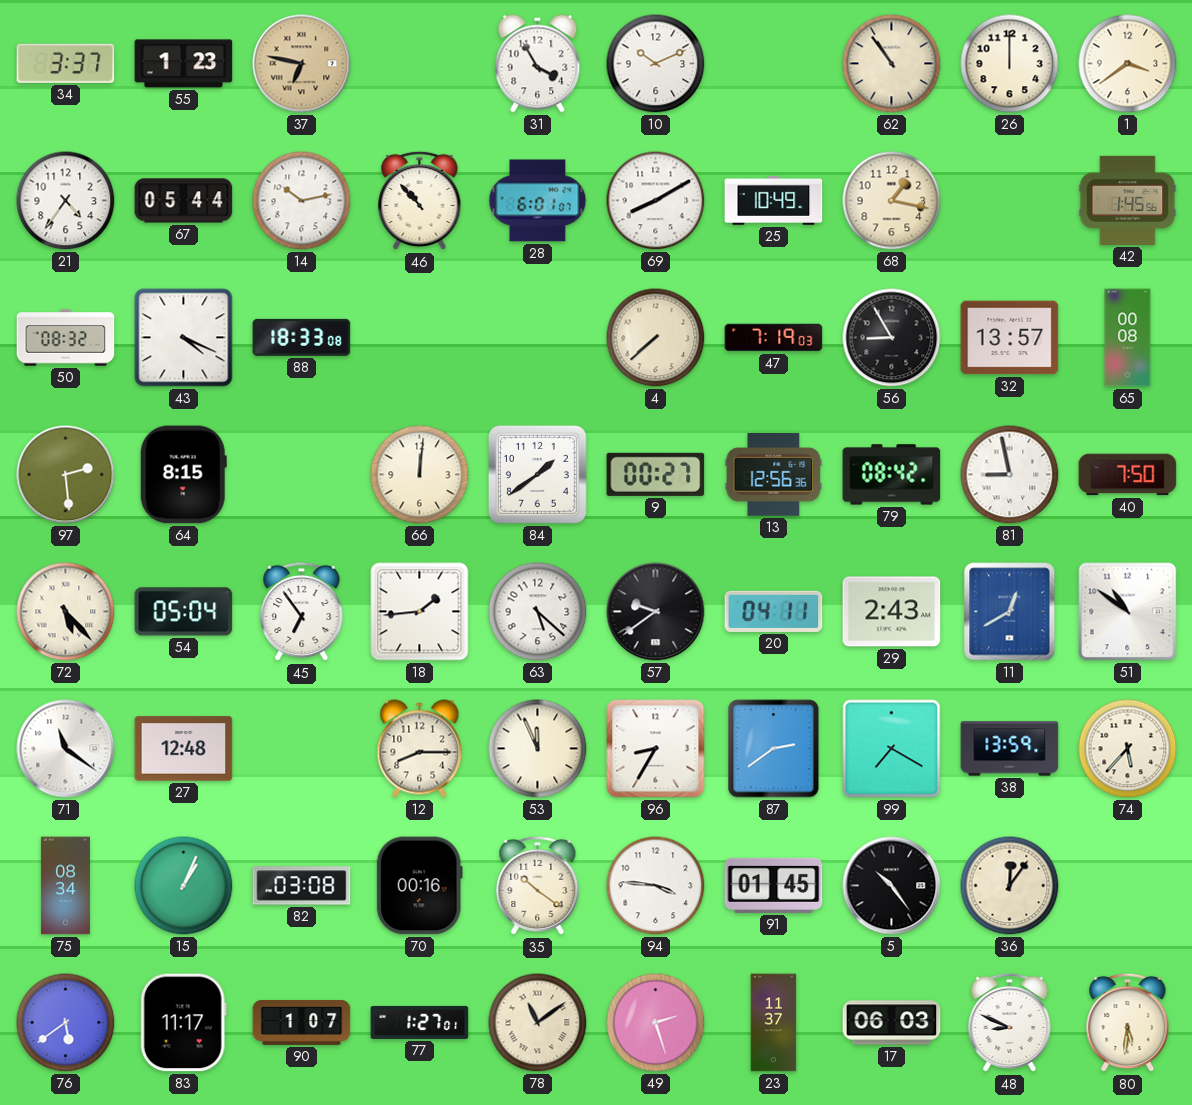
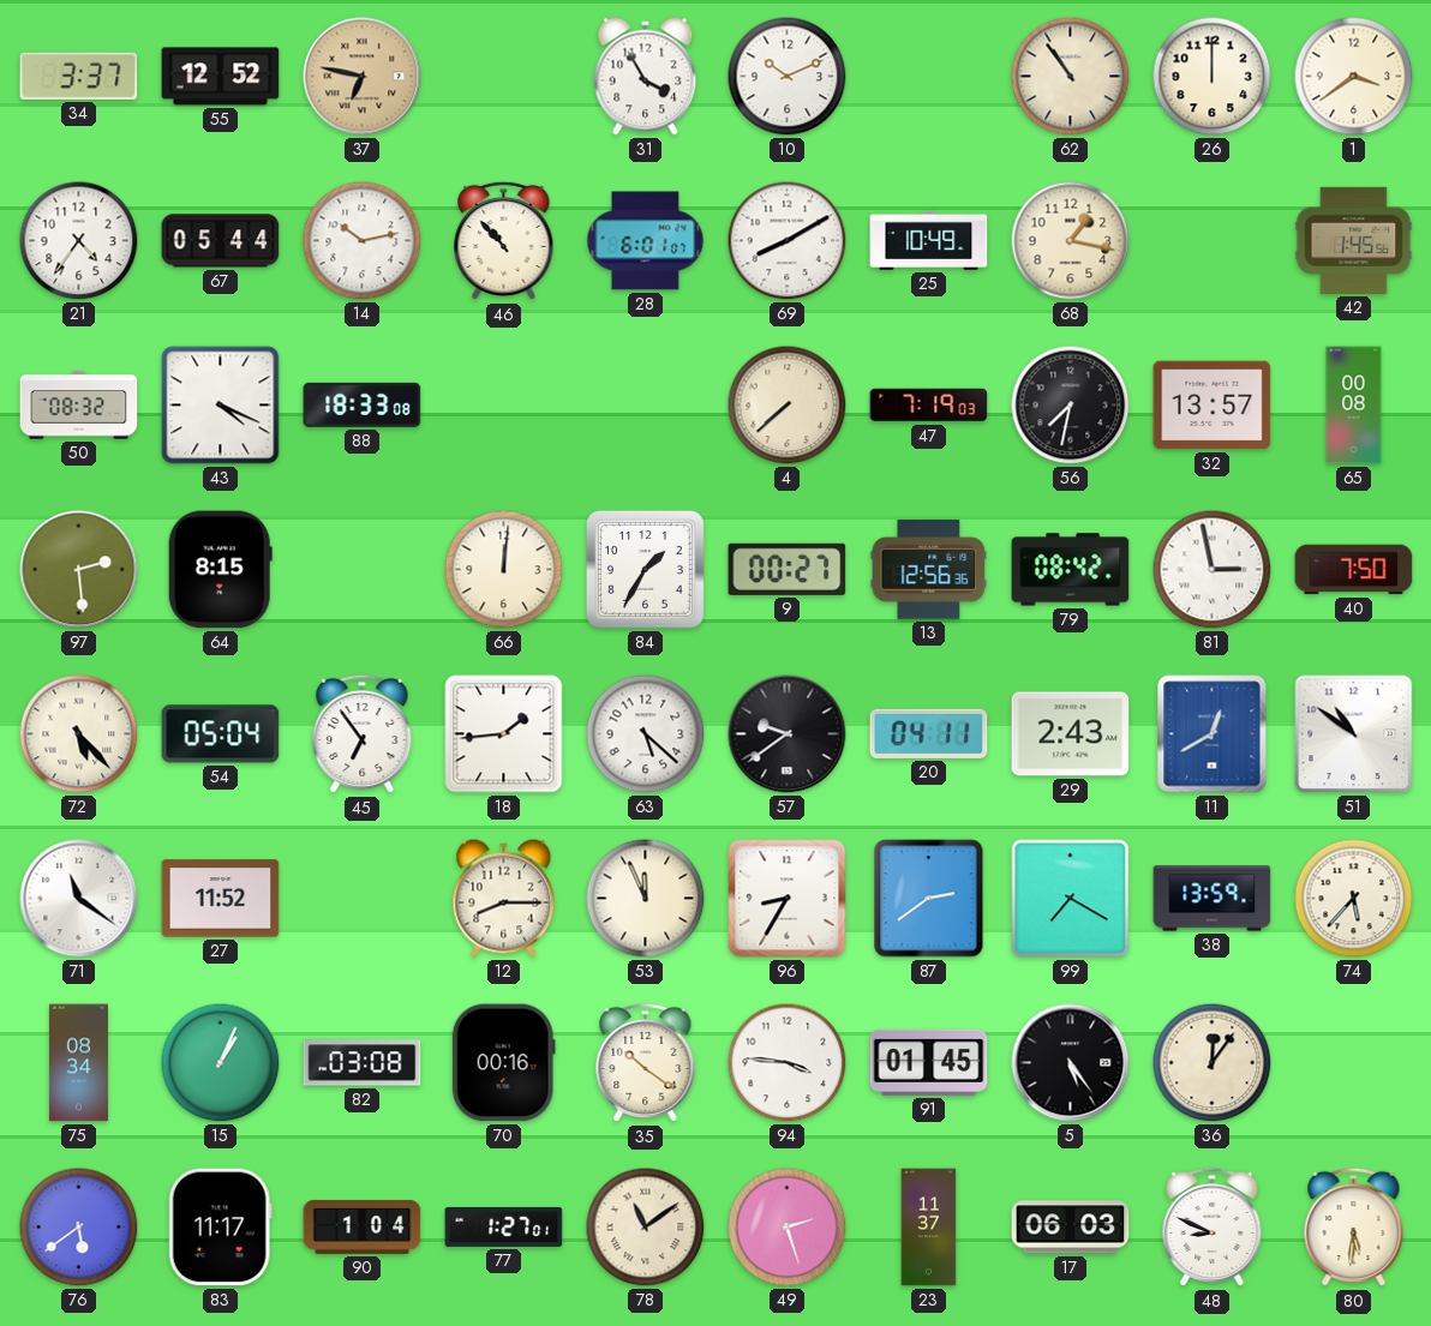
55: 1:23 -> 12:52
56: 8:55 -> 7:32
84: 1:39 -> 1:35
81: 8:58 -> 2:58
27: 12:48 -> 11:52
5: 10:24 -> 5:24
90: 1:07 -> 1:04
